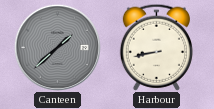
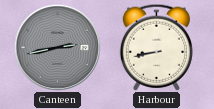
Canteen: 1:38 -> 2:43
